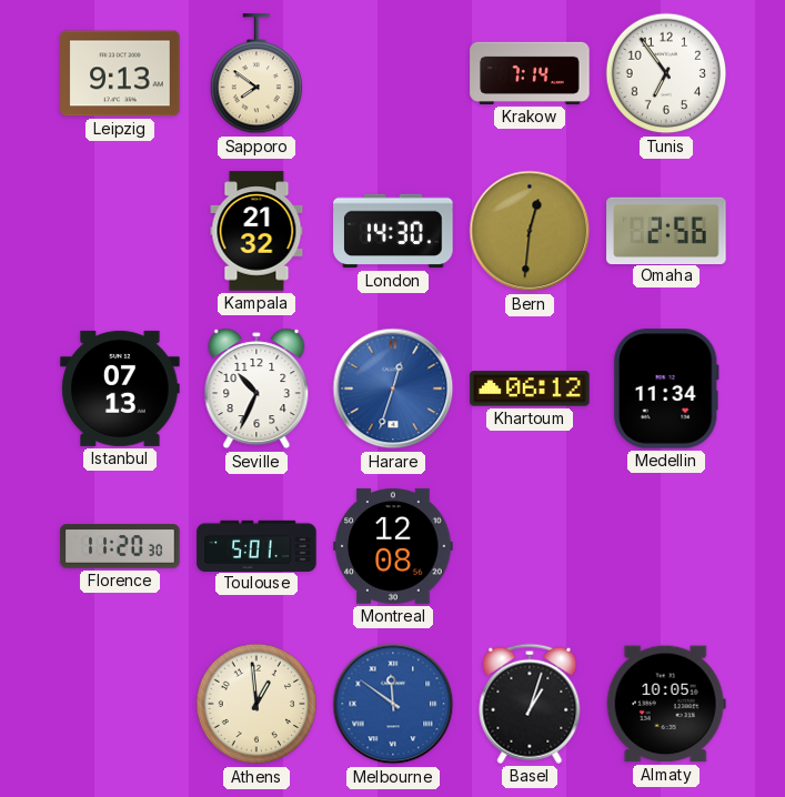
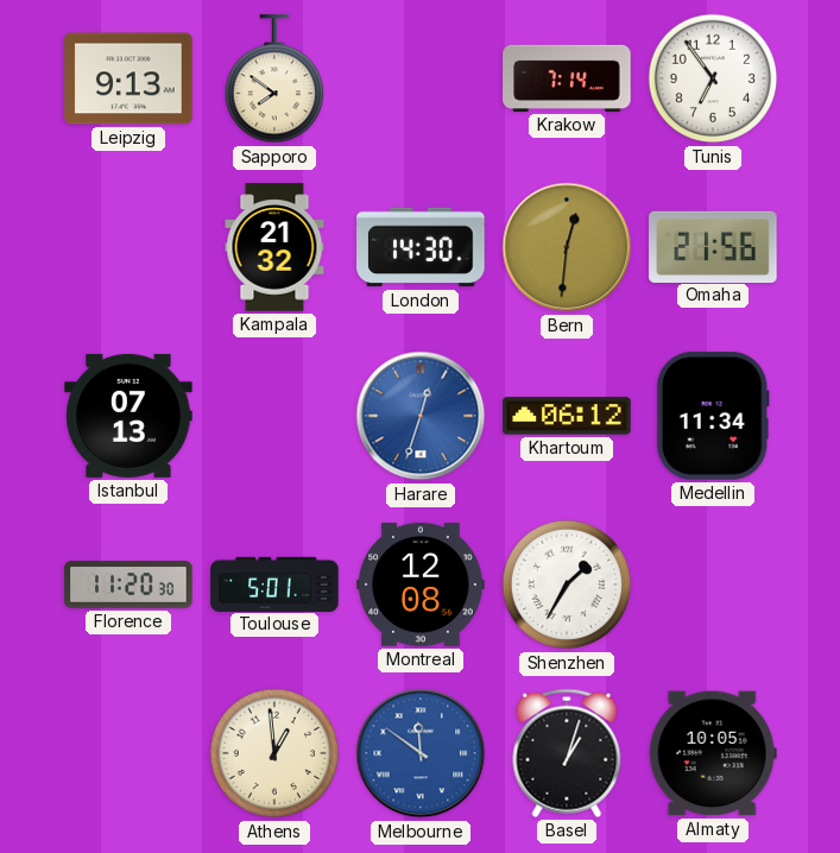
Omaha: 2:56 -> 21:56
Seville: 10:34 -> none
Shenzhen: none -> 1:35
